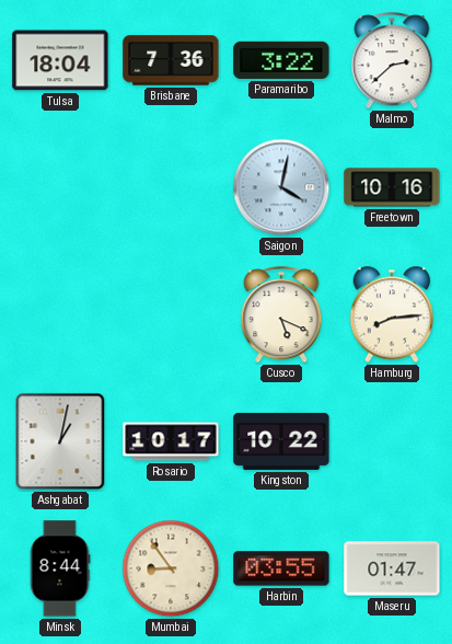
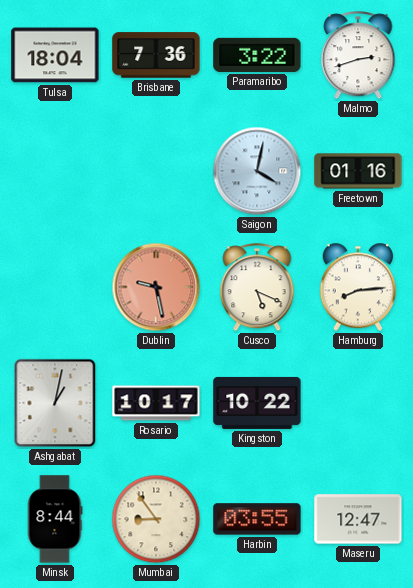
Malmo: 2:38 -> 2:42
Freetown: 10:16 -> 01:16
Dublin: none -> 9:28
Maseru: 01:47 -> 12:47
